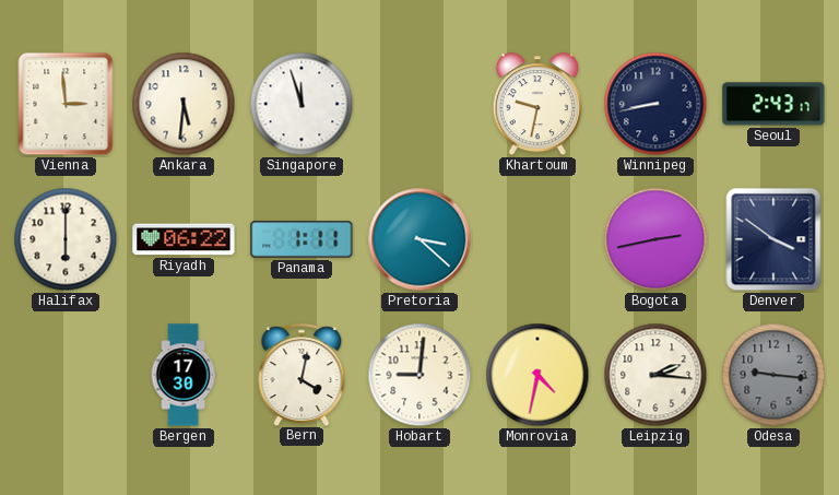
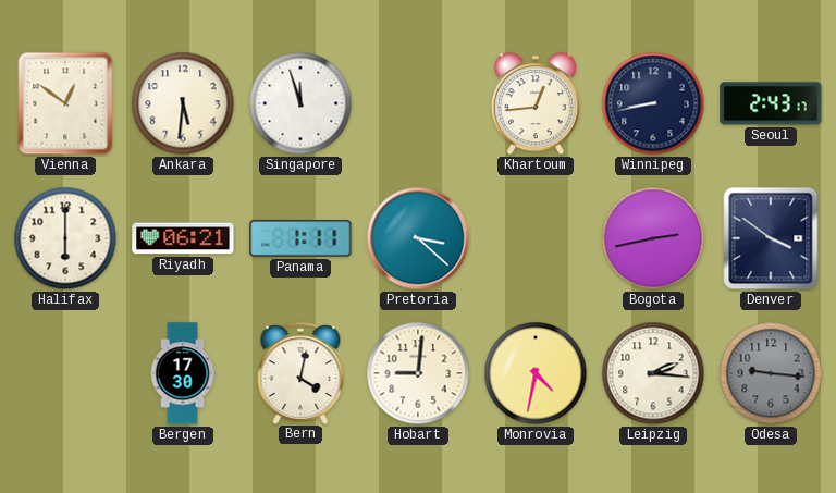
Vienna: 2:59 -> 12:51
Khartoum: 9:32 -> 12:44
Riyadh: 06:22 -> 06:21
